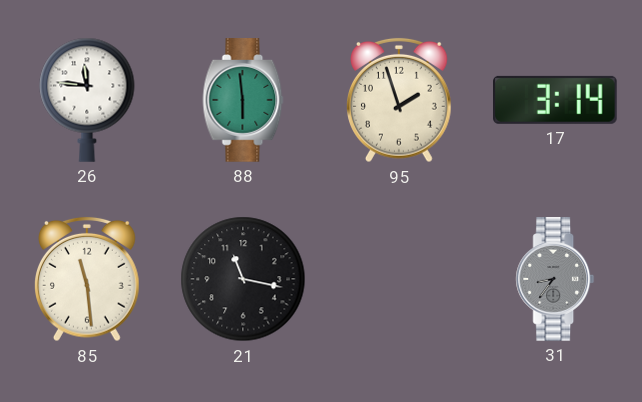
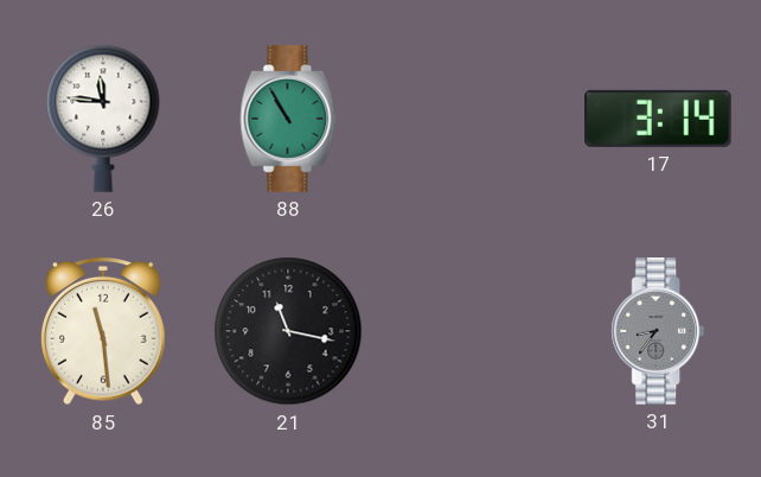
88: 5:59 -> 10:55
95: 1:57 -> none
